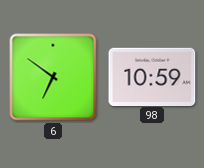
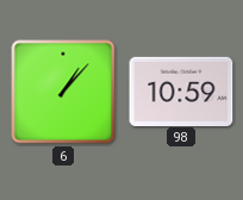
6: 6:51 -> 1:07
